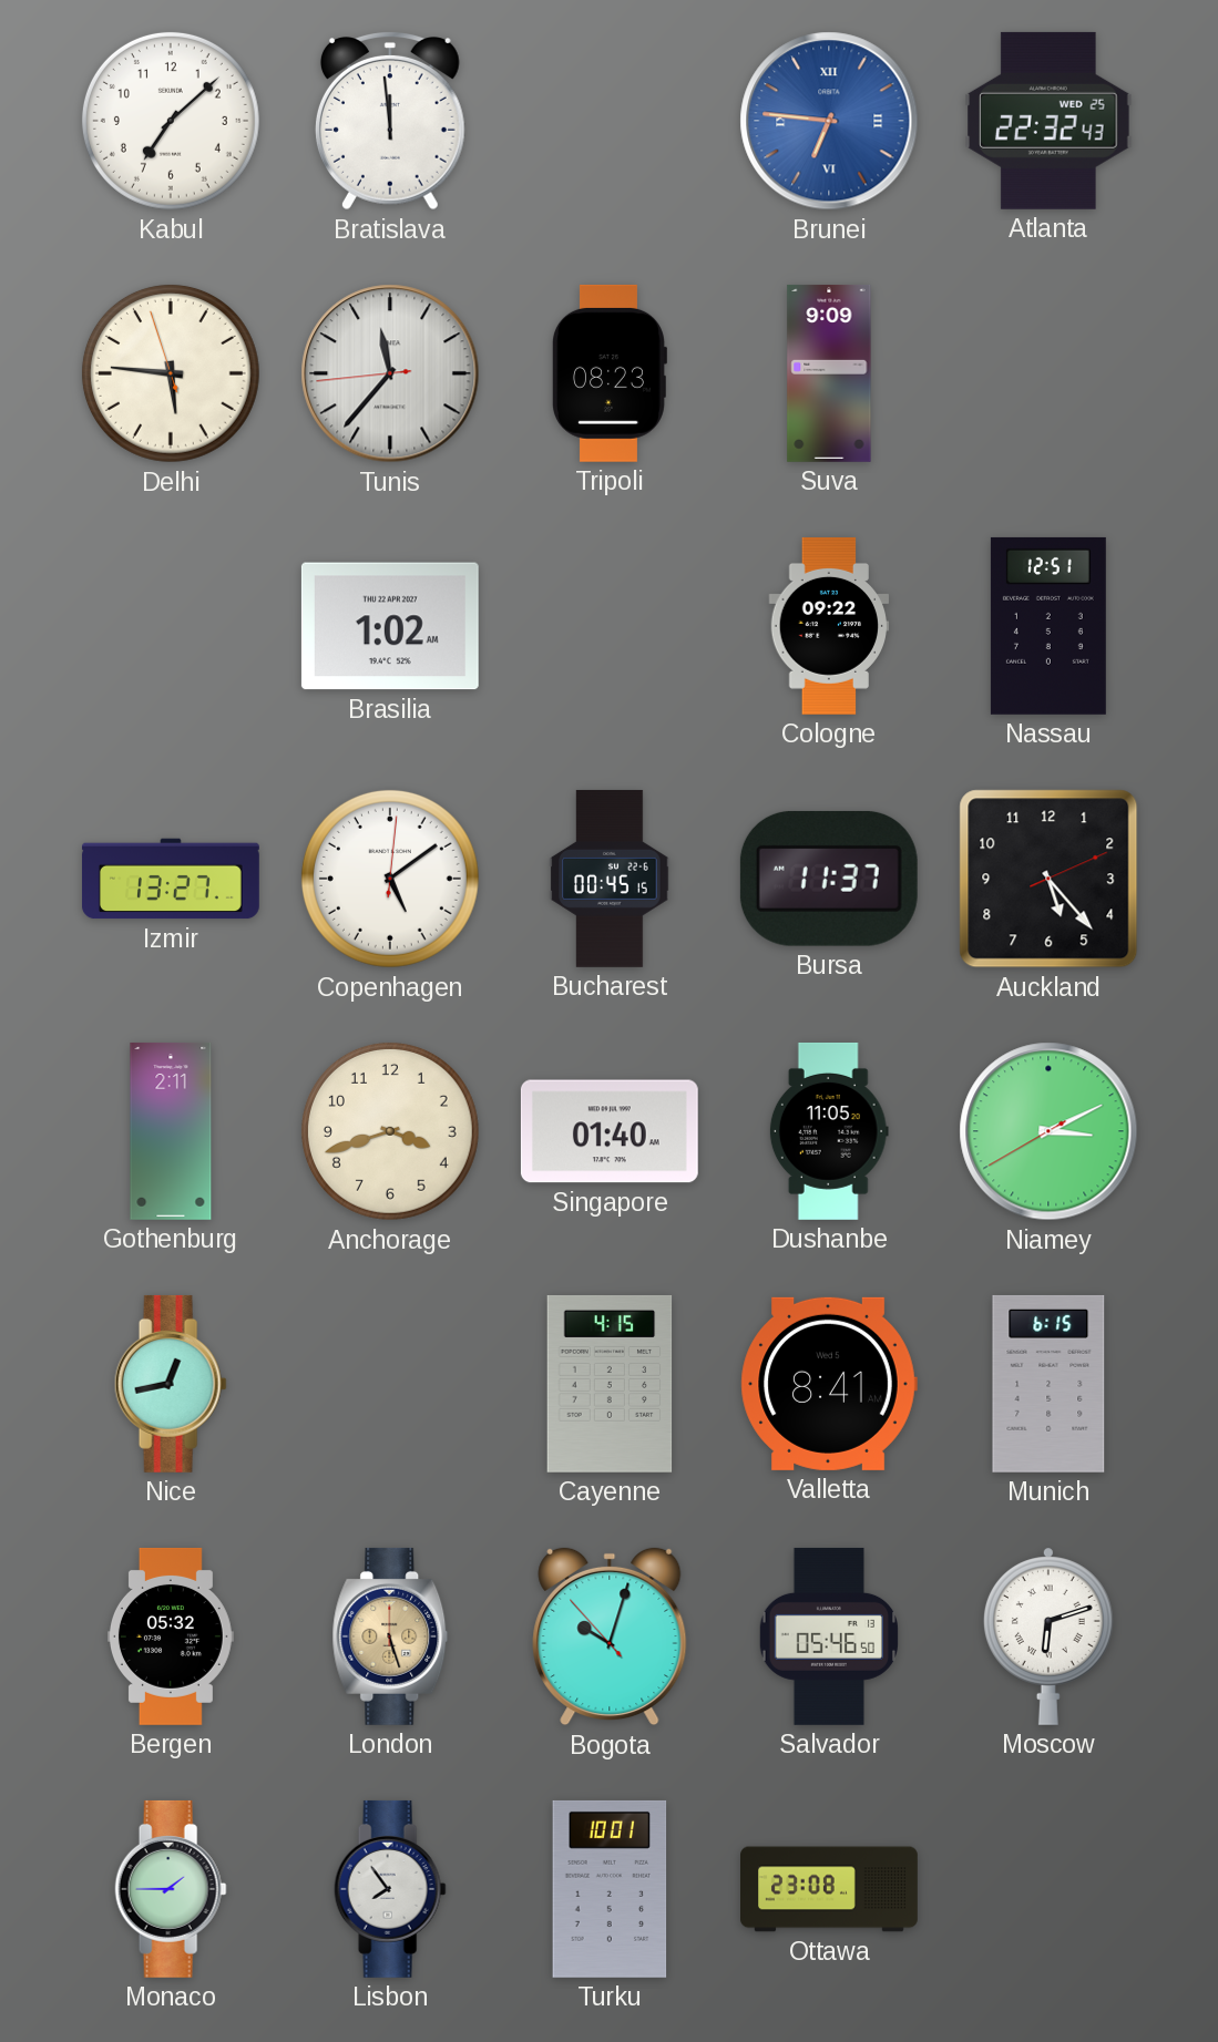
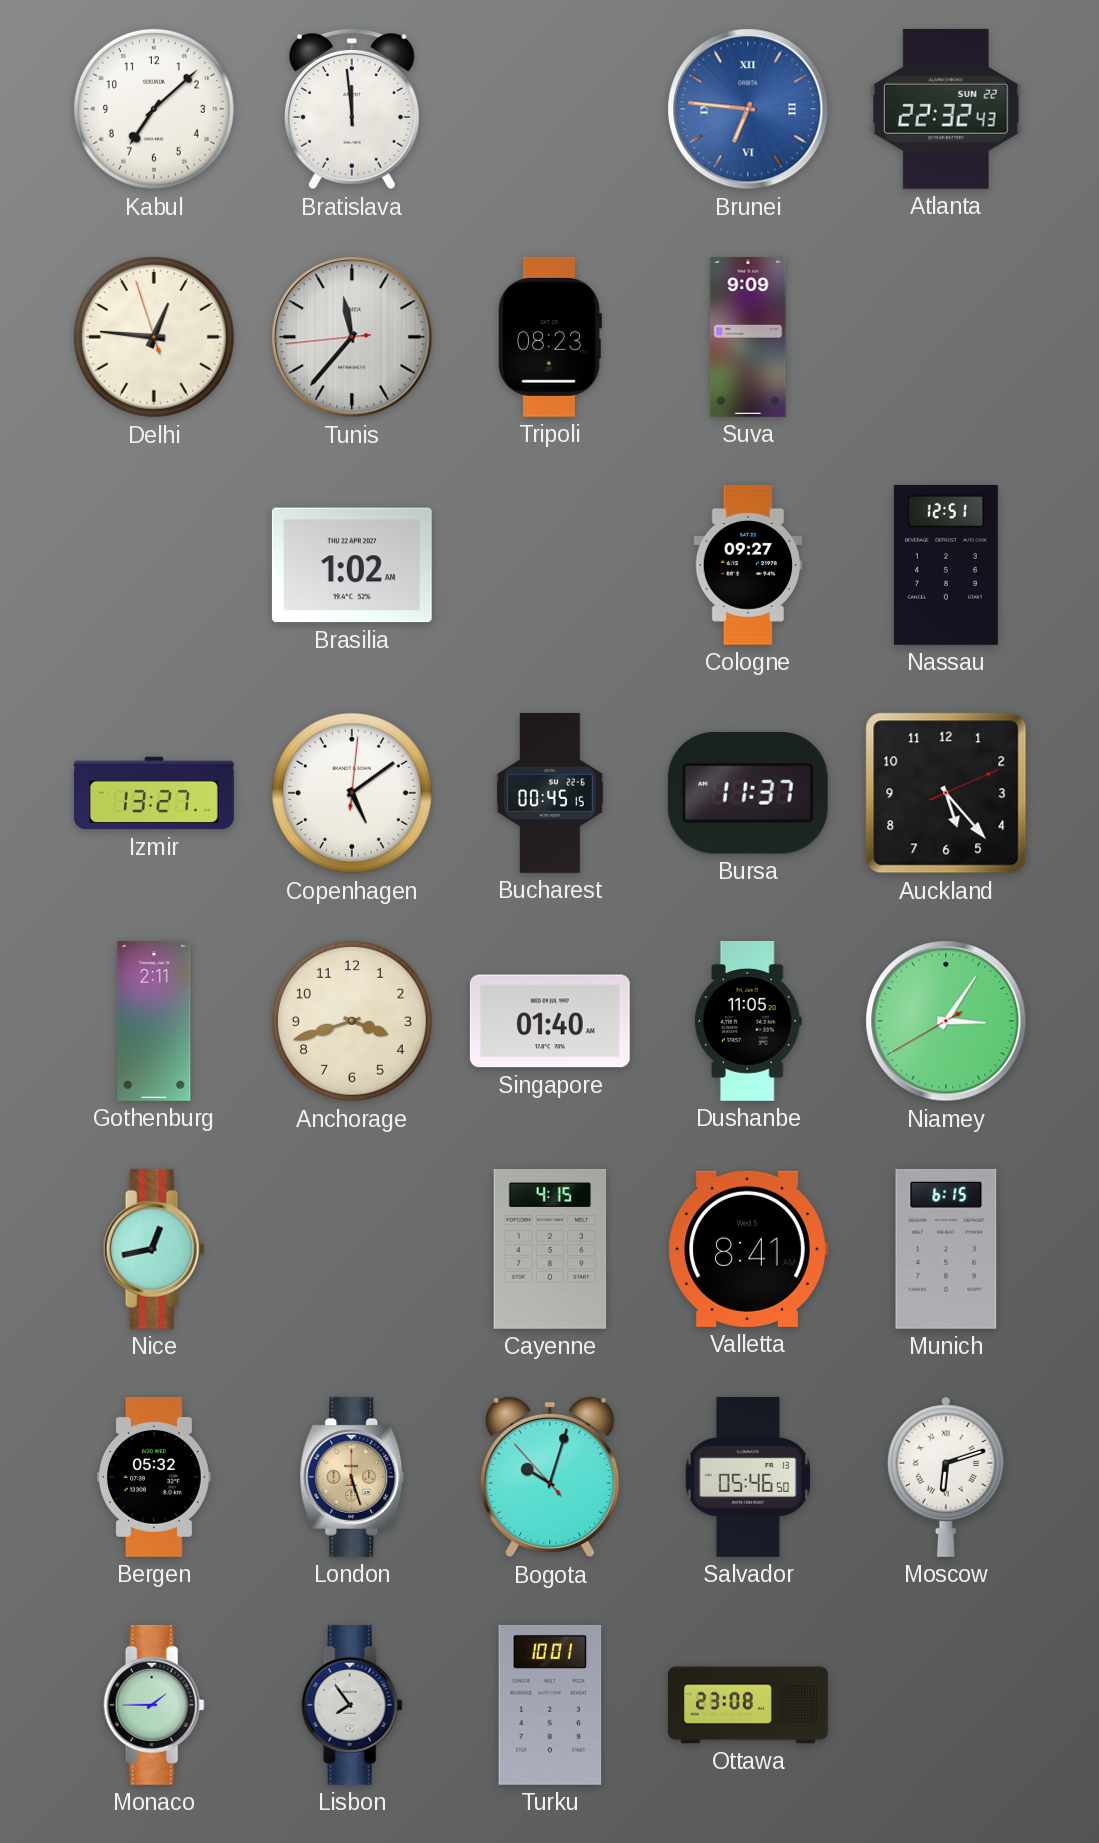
Atlanta date: WED 25 -> SUN 22
Delhi: 5:45 -> 12:45
Cologne: 09:22 -> 09:27
Niamey: 3:10 -> 3:05
